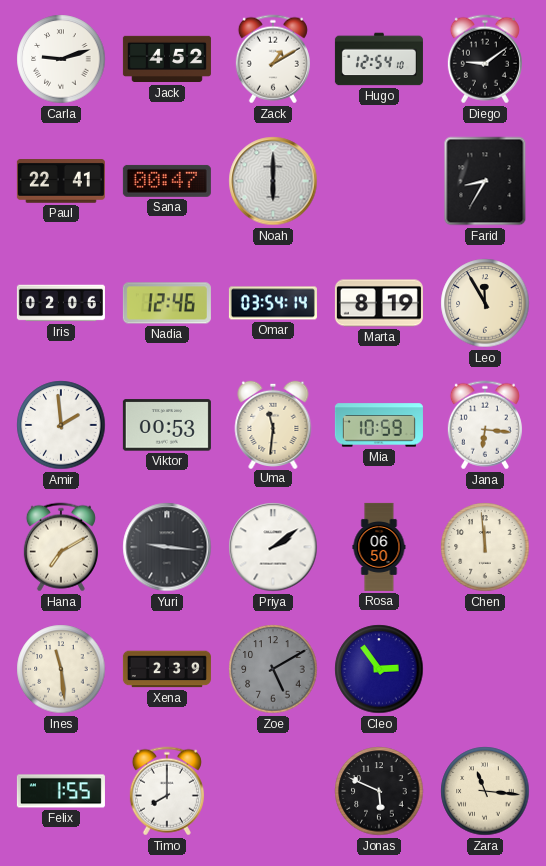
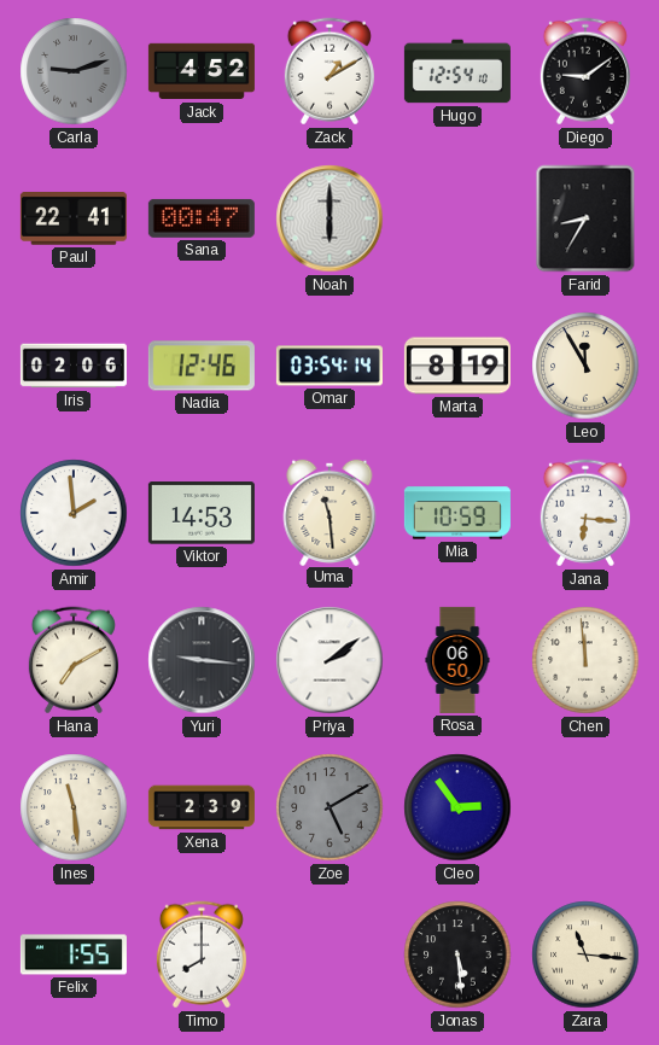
Carla dial: white -> grey
Viktor: 00:53 -> 14:53
Uma: 11:31 -> 11:29
Jonas: 5:49 -> 5:29
